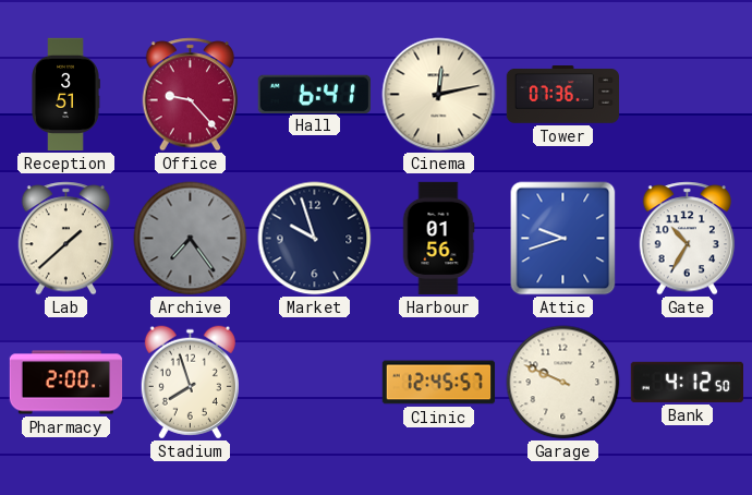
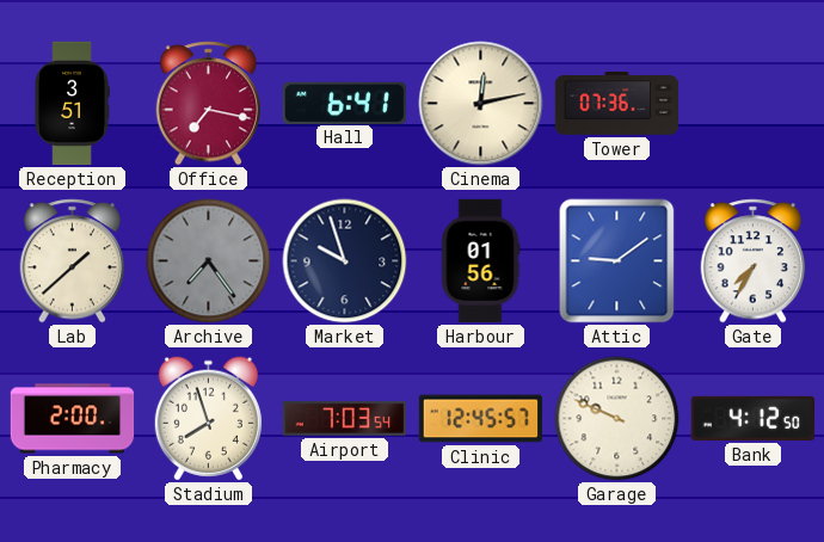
Office: 9:23 -> 7:17
Attic: 9:42 -> 9:09
Gate: 10:35 -> 7:35
Airport: none -> 7:03
